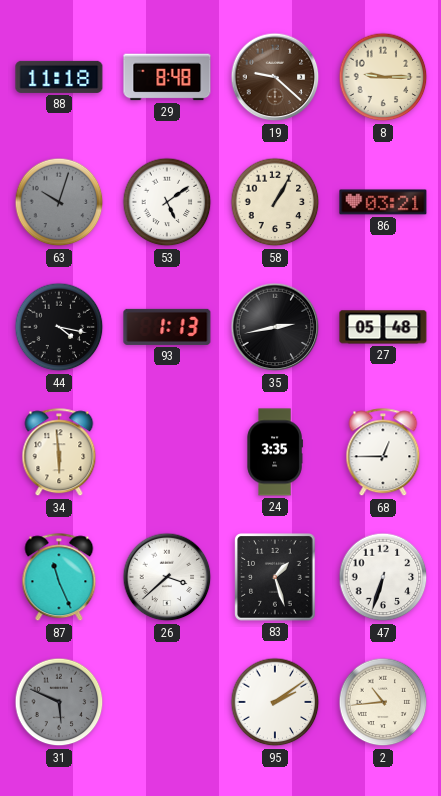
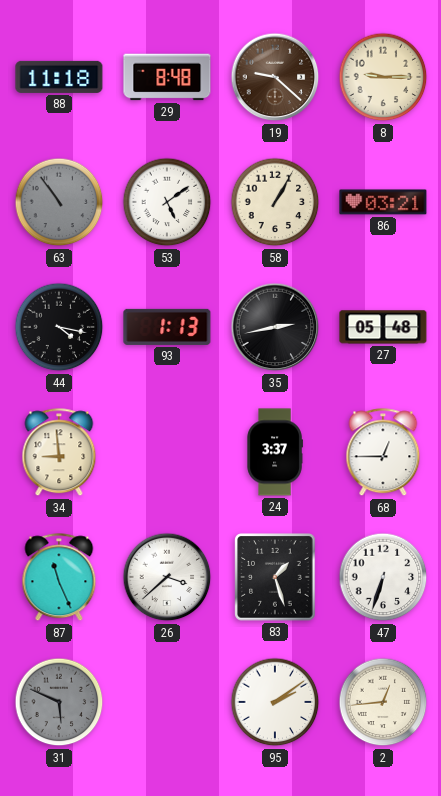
63: 10:03 -> 10:54
34: 5:59 -> 8:59
24: 3:35 -> 3:37
2: 10:44 -> 12:44
